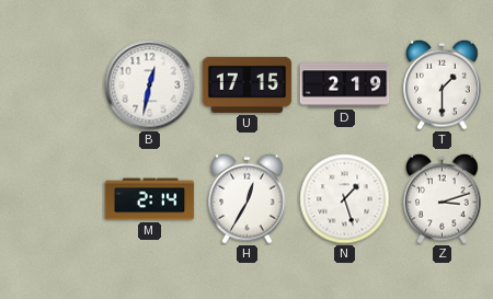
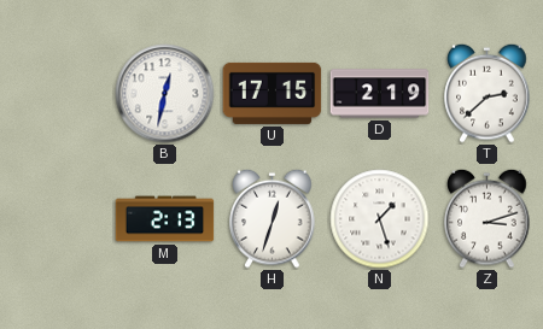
T: 1:30 -> 2:38
M: 2:14 -> 2:13
H: 12:35 -> 12:33
